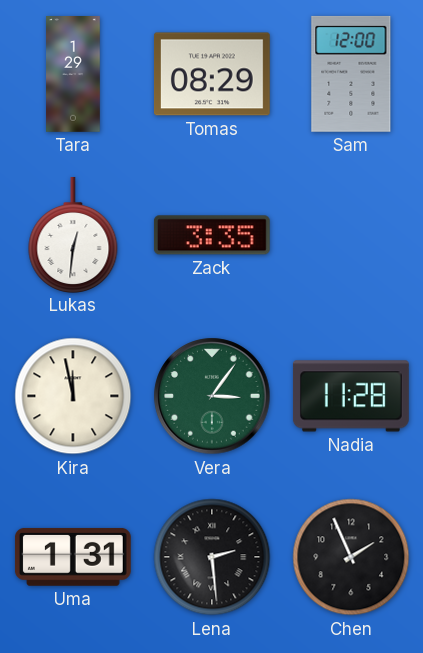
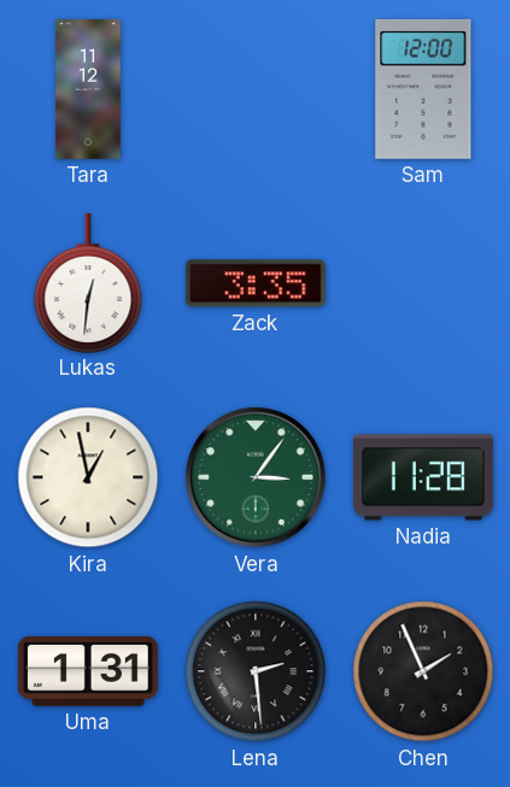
Tara: 1:29 -> 11:12
Tomas: 08:29 -> none
Kira: 11:58 -> 12:58
